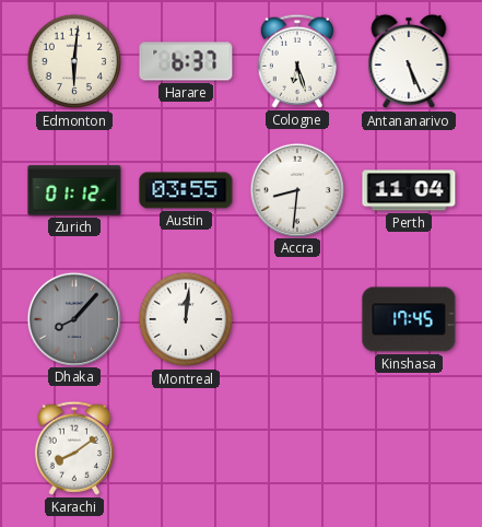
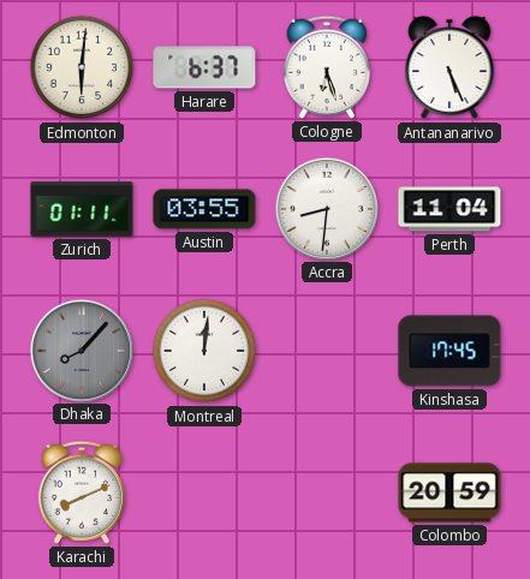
Zurich: 01:12 -> 01:11
Karachi: 8:09 -> 8:11
Colombo: none -> 20:59
